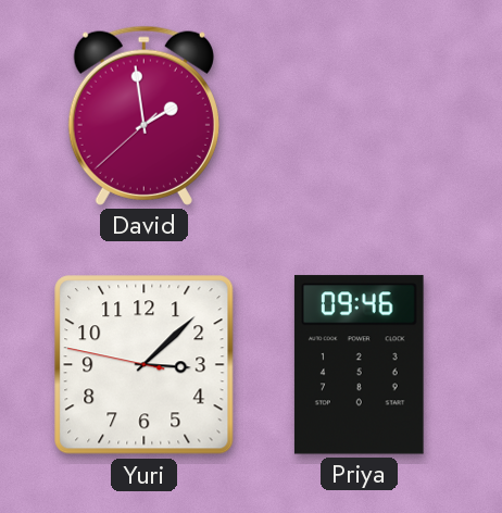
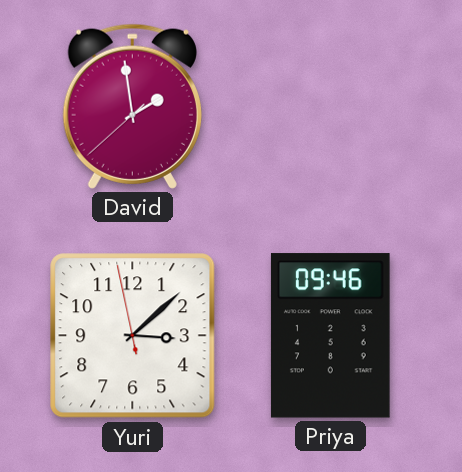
Yuri: 3:07:47 -> 3:07:58
